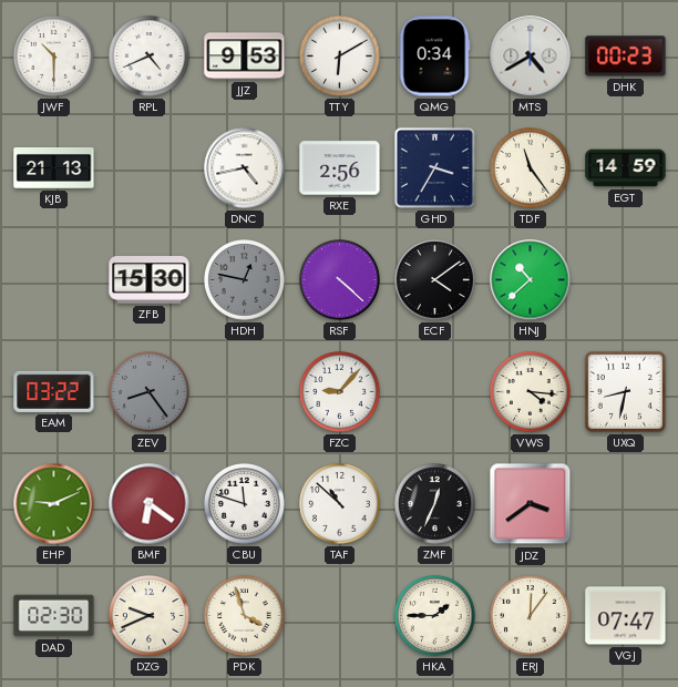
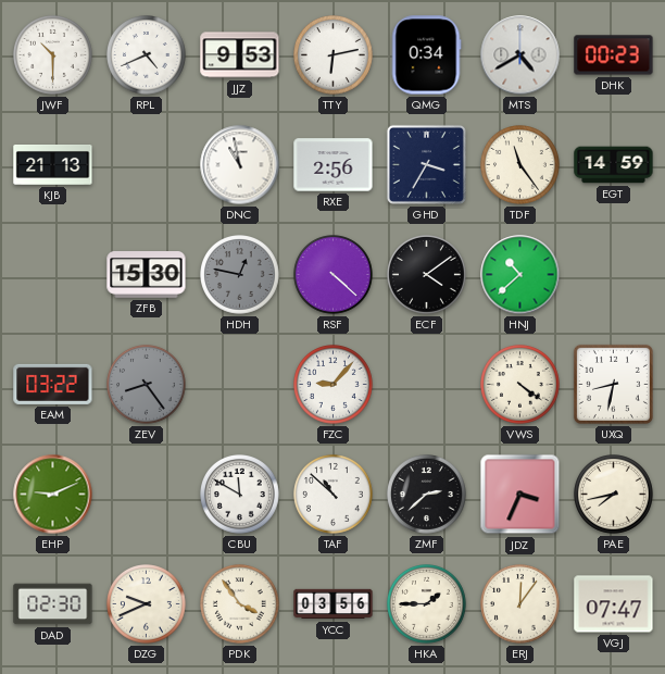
TTY: 6:10 -> 6:13
DNC: 4:43 -> 10:58
VWS: 4:16 -> 4:21
BMF: 6:21 -> none
CBU: 11:48 -> 11:50
ZMF: 12:34 -> 2:38
JDZ: 3:39 -> 3:34
PAE: none -> 7:43
PDK: 3:57 -> 3:54
YCC: none -> 03:56
